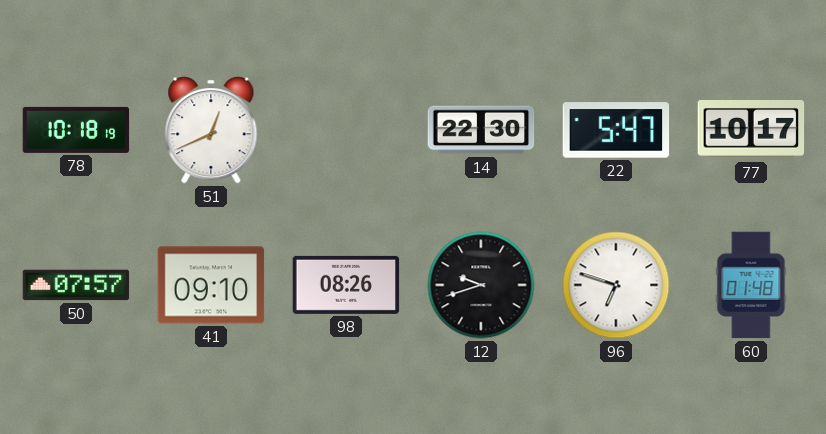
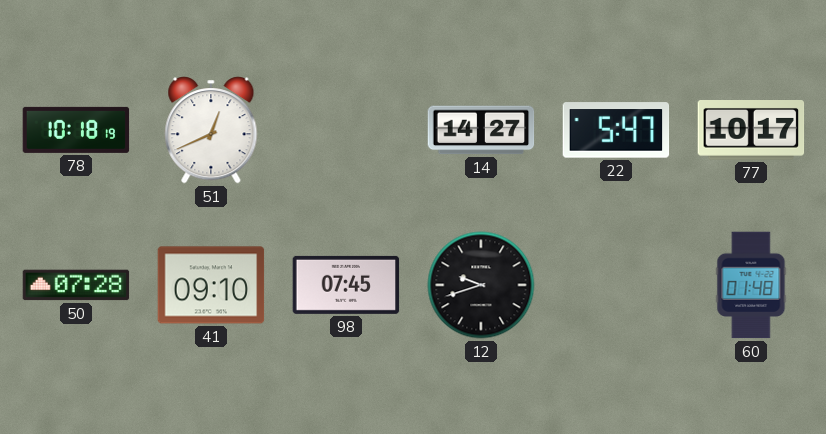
14: 22:30 -> 14:27
50: 07:57 -> 07:28
98: 08:26 -> 07:45
96: 6:48 -> none
